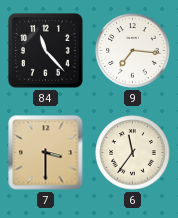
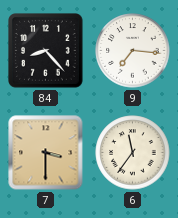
84: 11:23 -> 8:23
